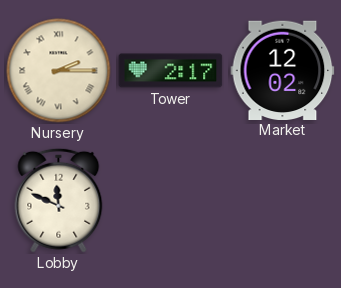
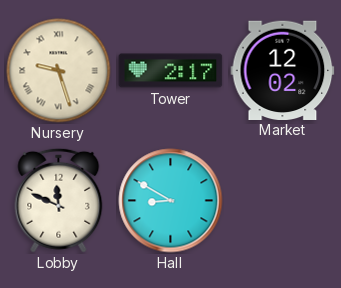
Nursery: 2:15 -> 9:27
Hall: none -> 8:50
